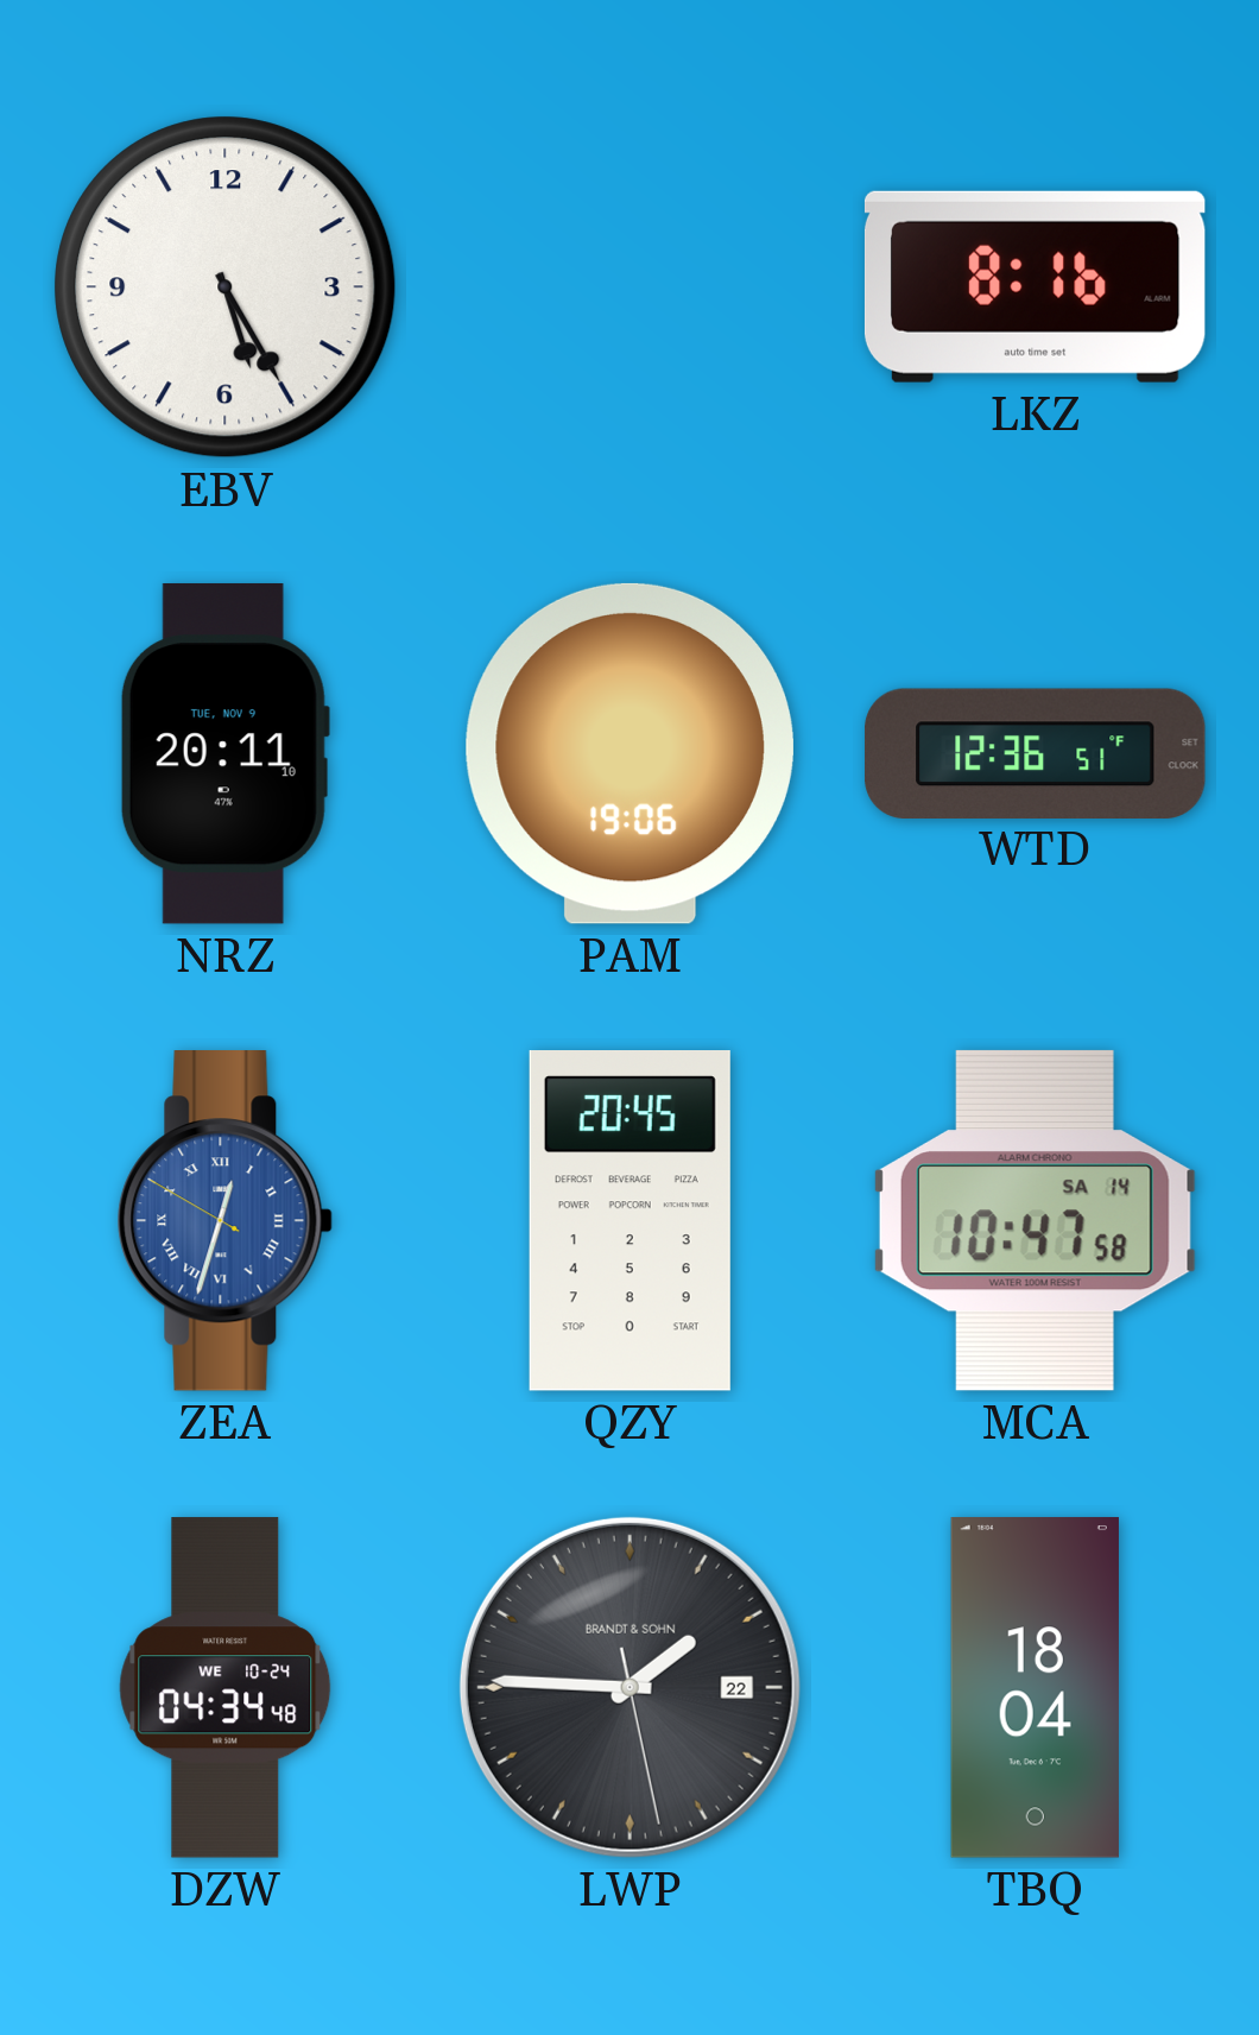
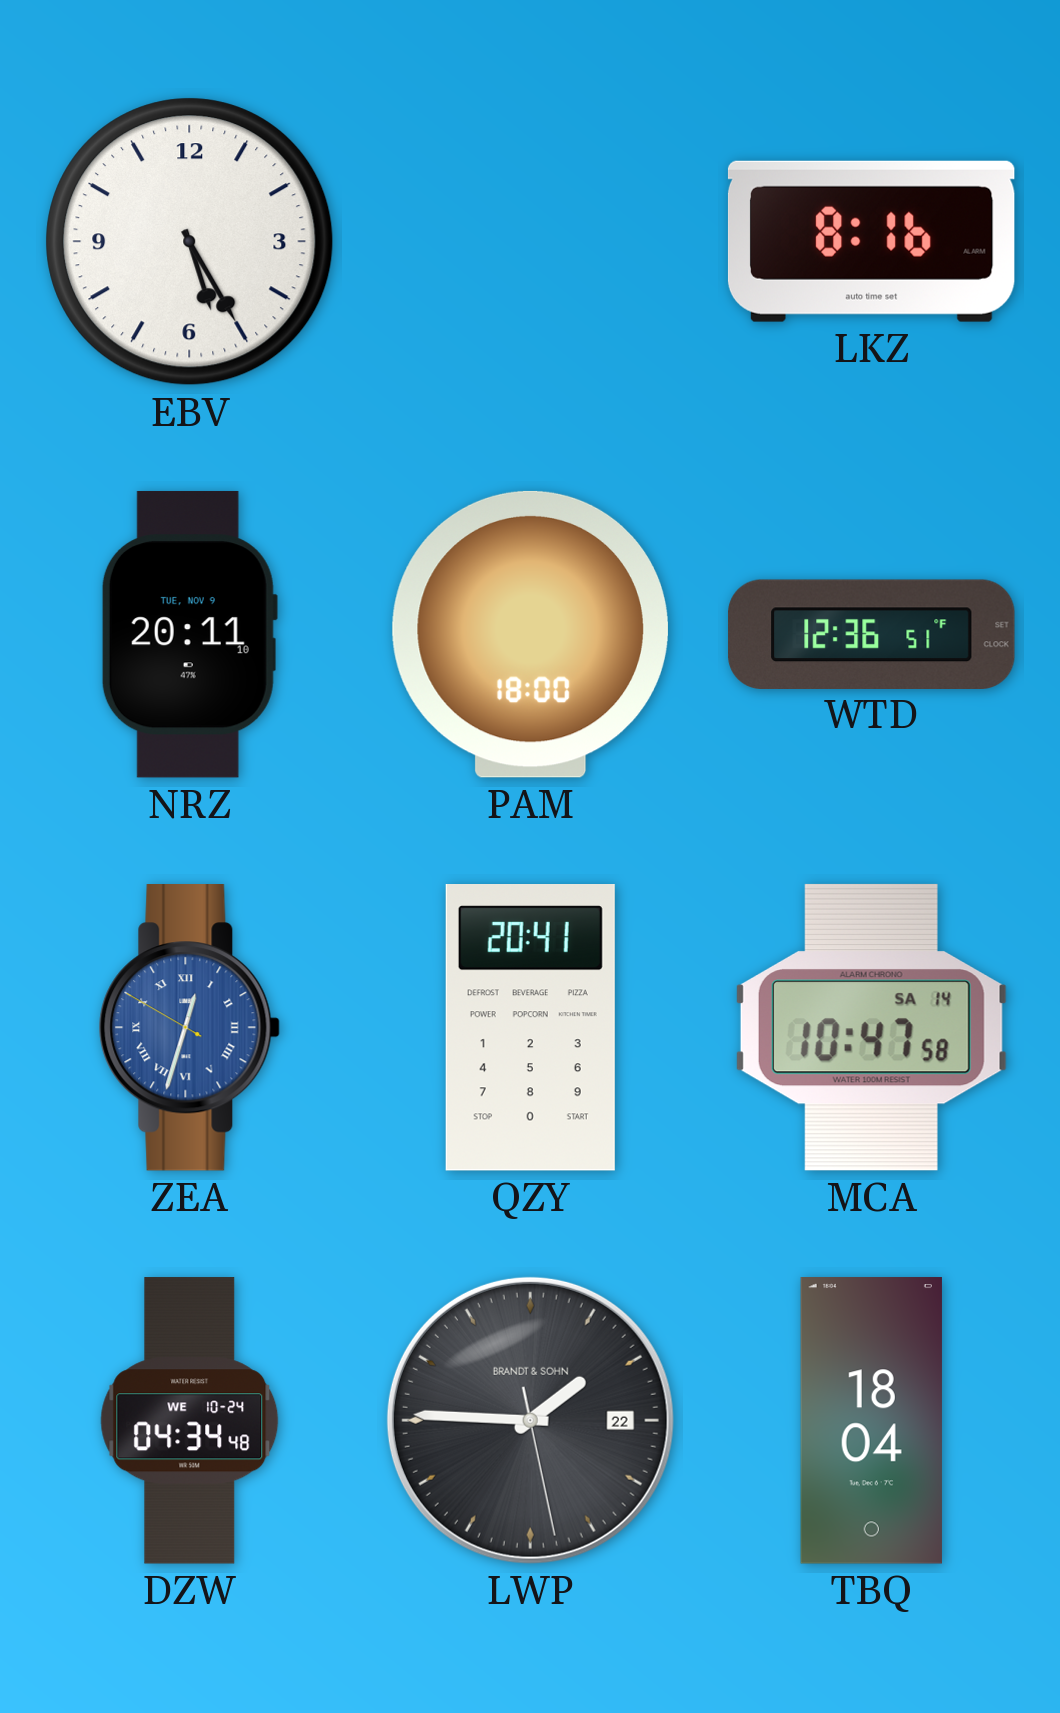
PAM: 19:06 -> 18:00
QZY: 20:45 -> 20:41
